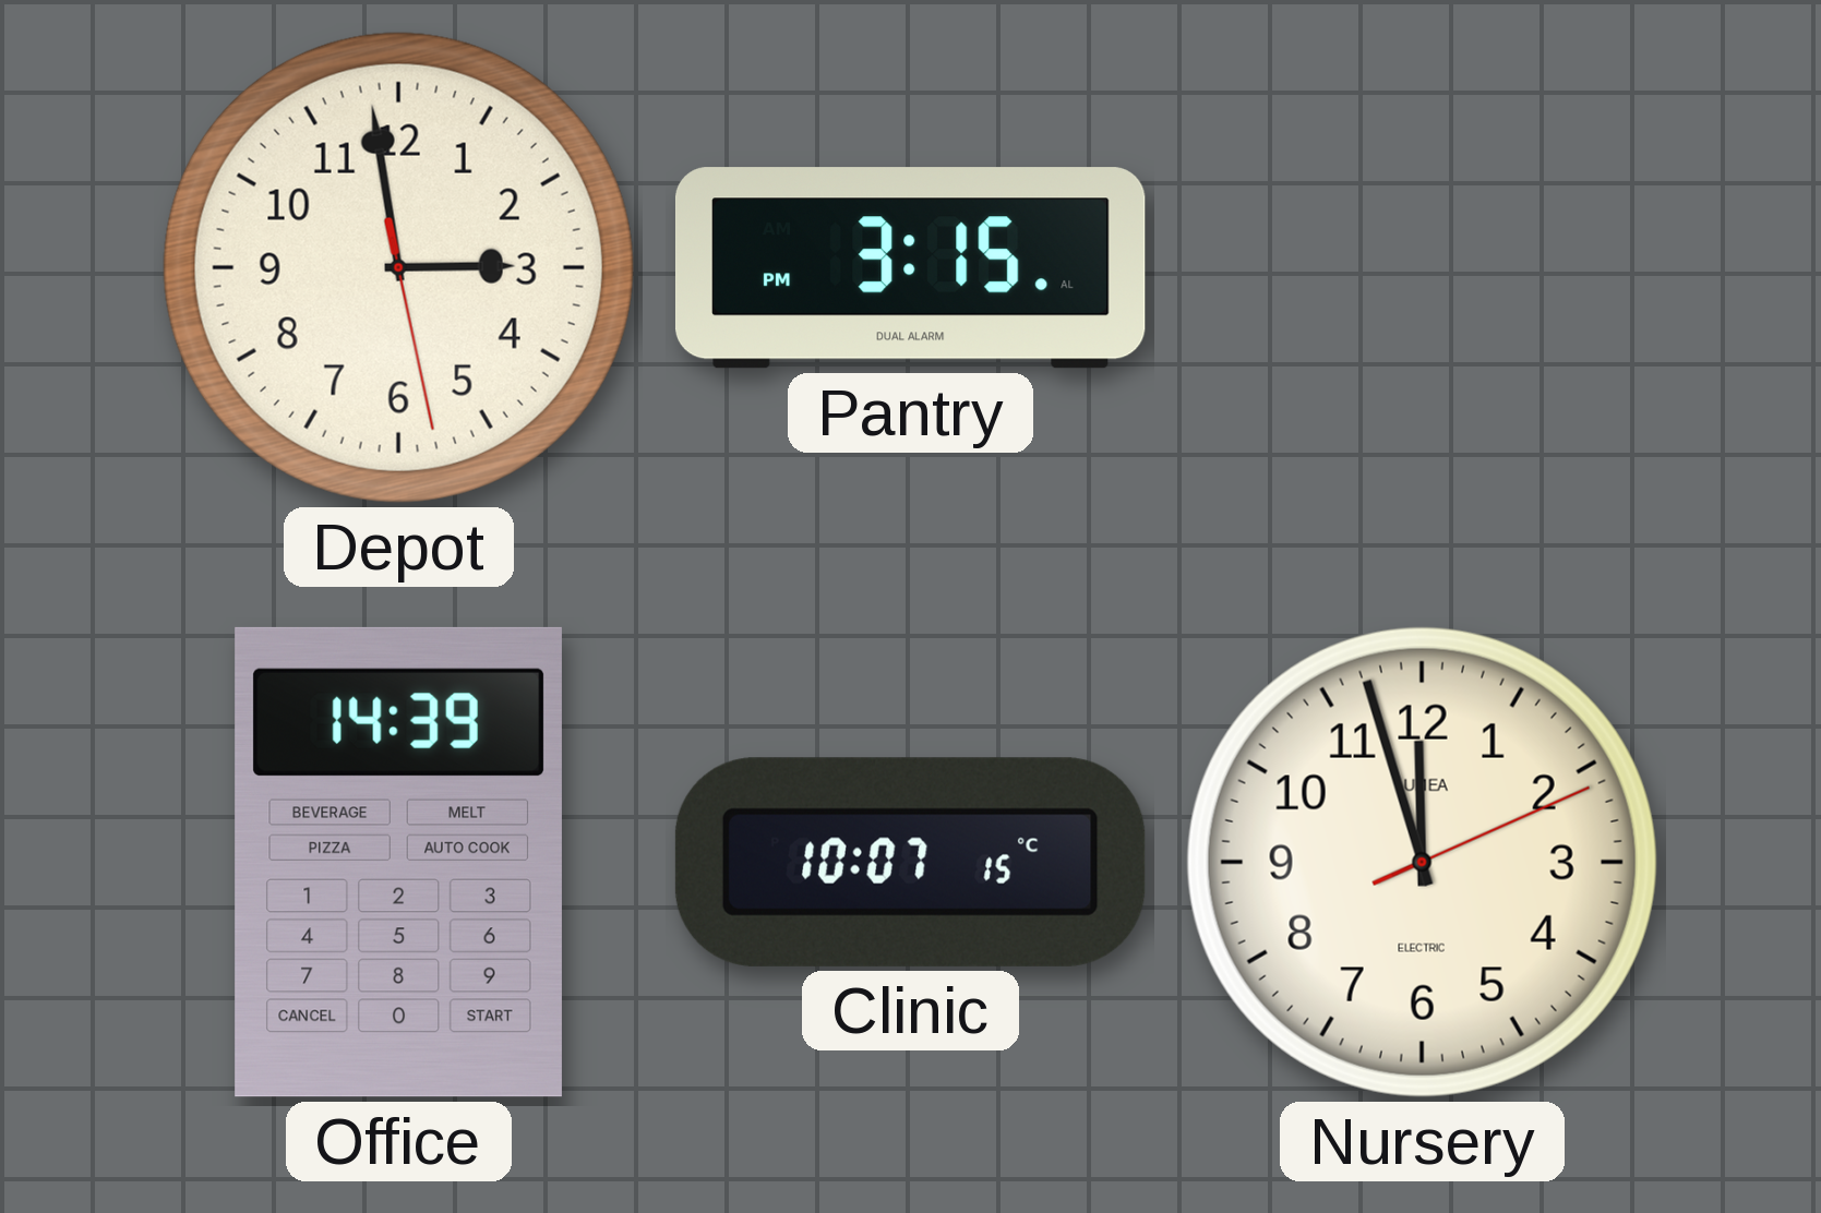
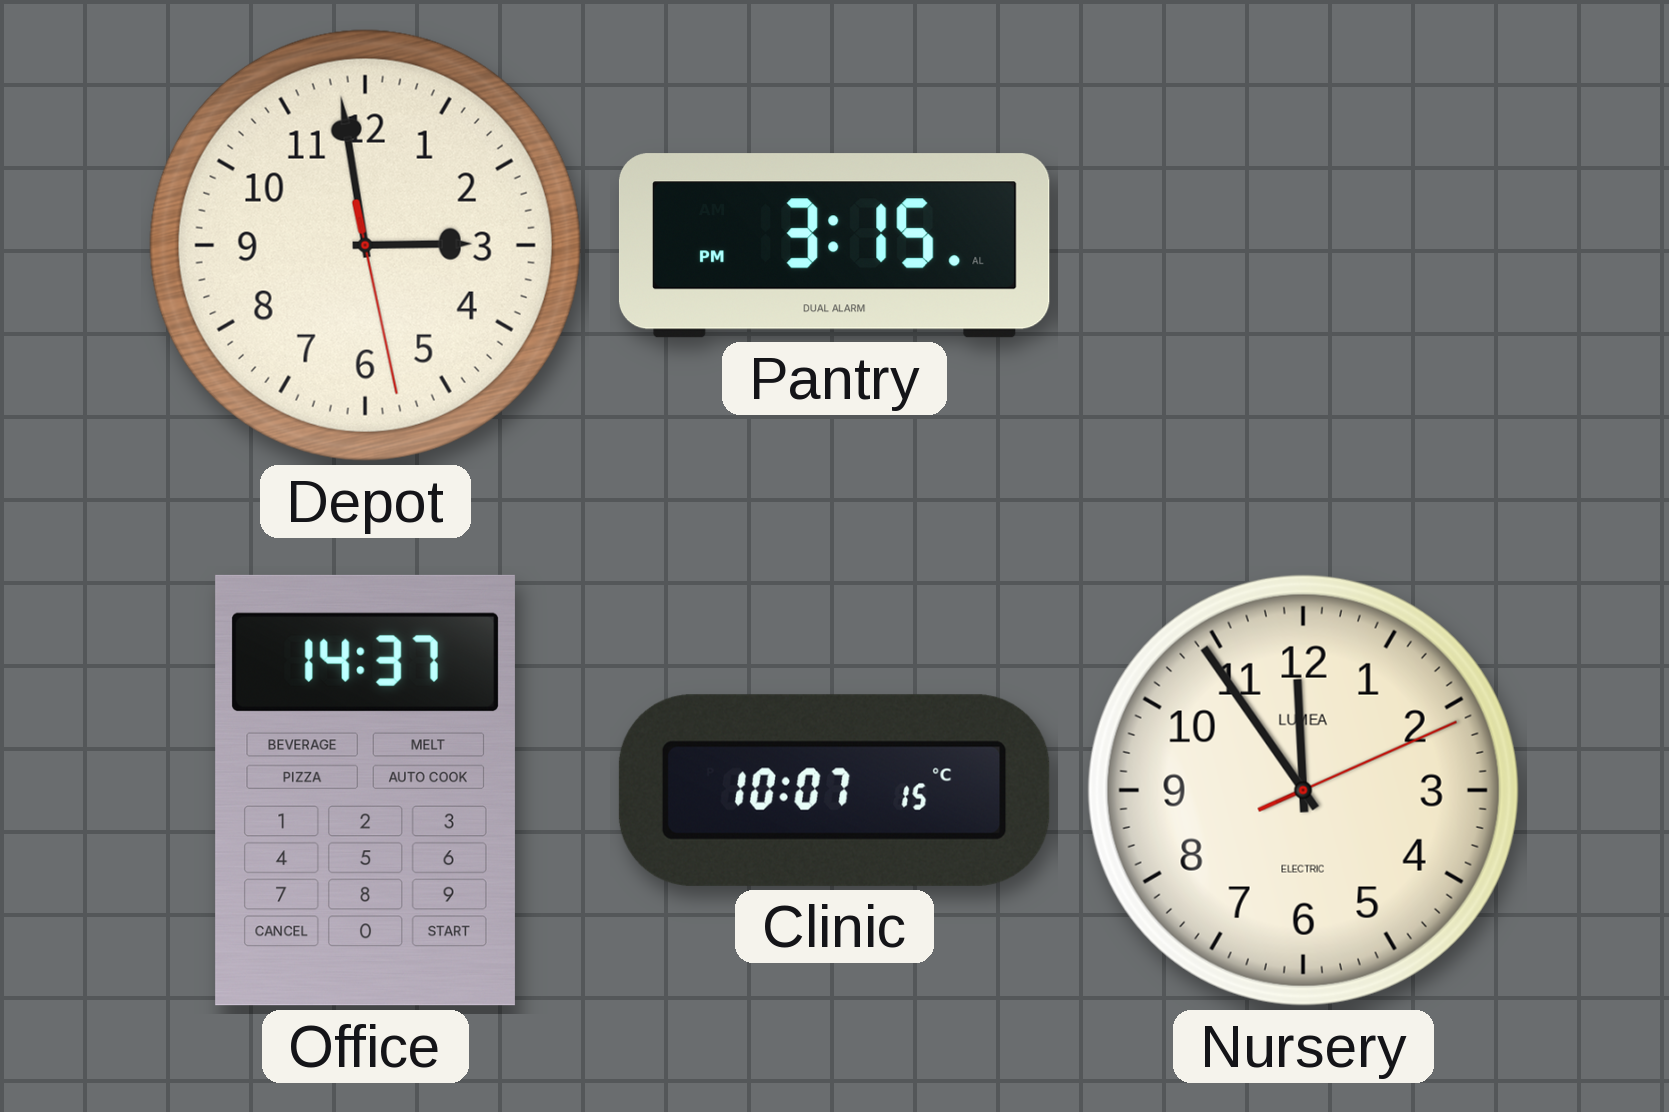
Office: 14:39 -> 14:37
Nursery: 11:57 -> 11:54
